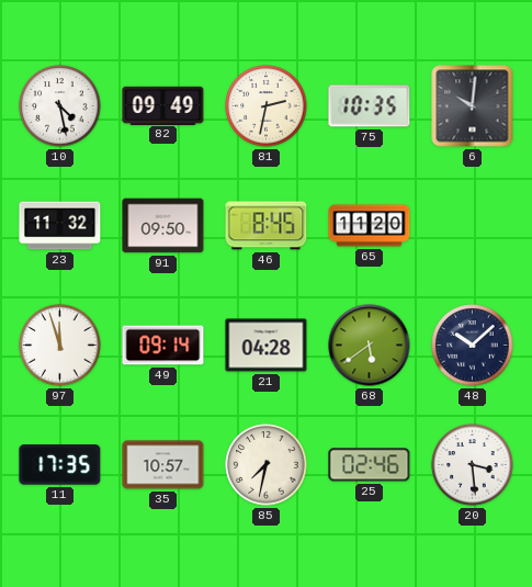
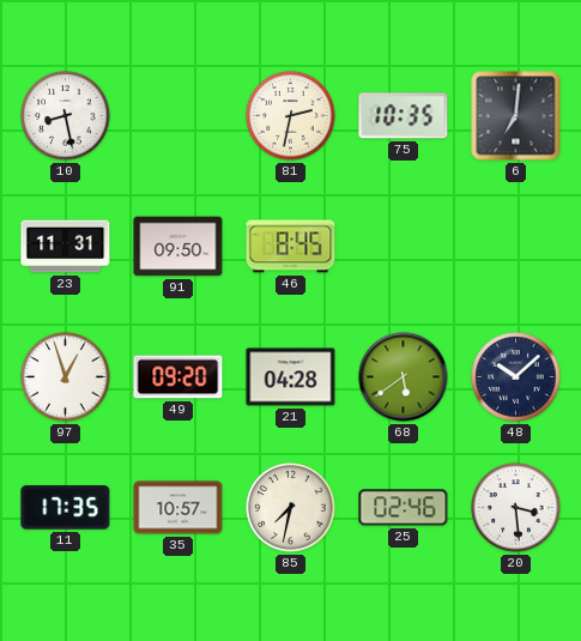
10: 4:28 -> 8:28
82: 09:49 -> none
6: 10:01 -> 7:01
23: 11:32 -> 11:31
65: 11:20 -> none
97: 11:57 -> 12:57
49: 09:14 -> 09:20
